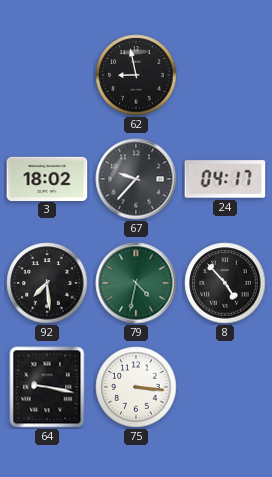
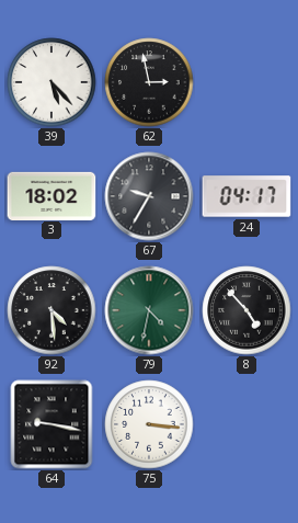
39: none -> 5:23
62: 8:58 -> 2:58
67: 9:37 -> 9:35
92: 7:29 -> 4:29
